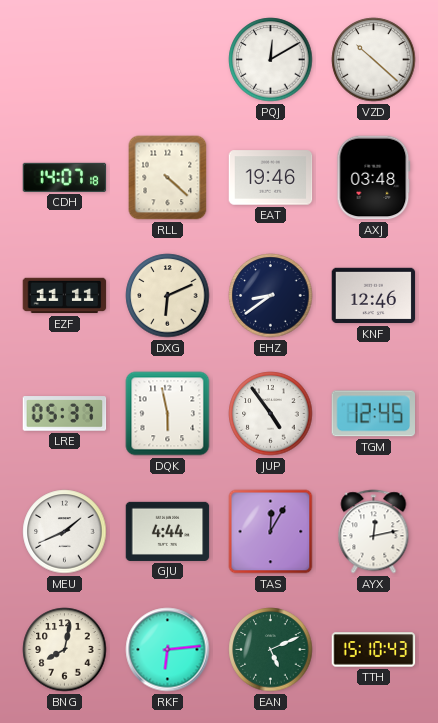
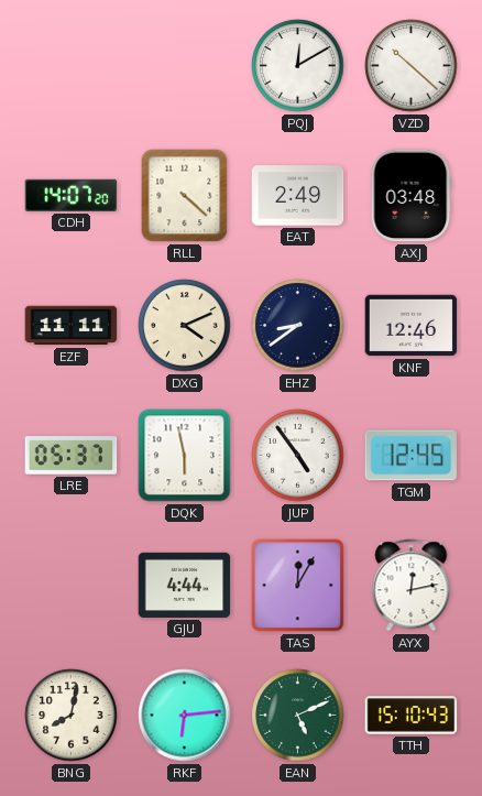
CDH: 14:07:18 -> 14:07:20
EAT: 19:46 -> 2:49
DXG: 6:11 -> 4:11
MEU: 1:41 -> none
